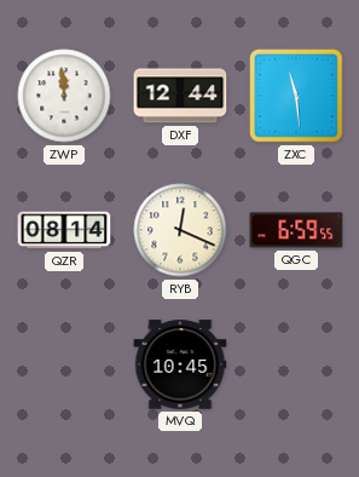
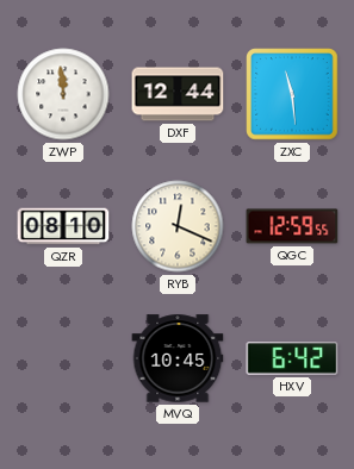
QZR: 08:14 -> 08:10
QGC: 6:59 -> 12:59
HXV: none -> 6:42
